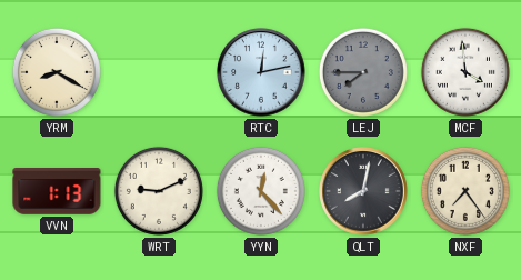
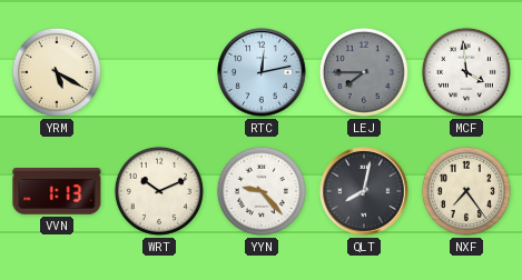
YRM: 8:20 -> 5:20
WRT: 9:11 -> 10:11
YYN: 12:23 -> 9:23
